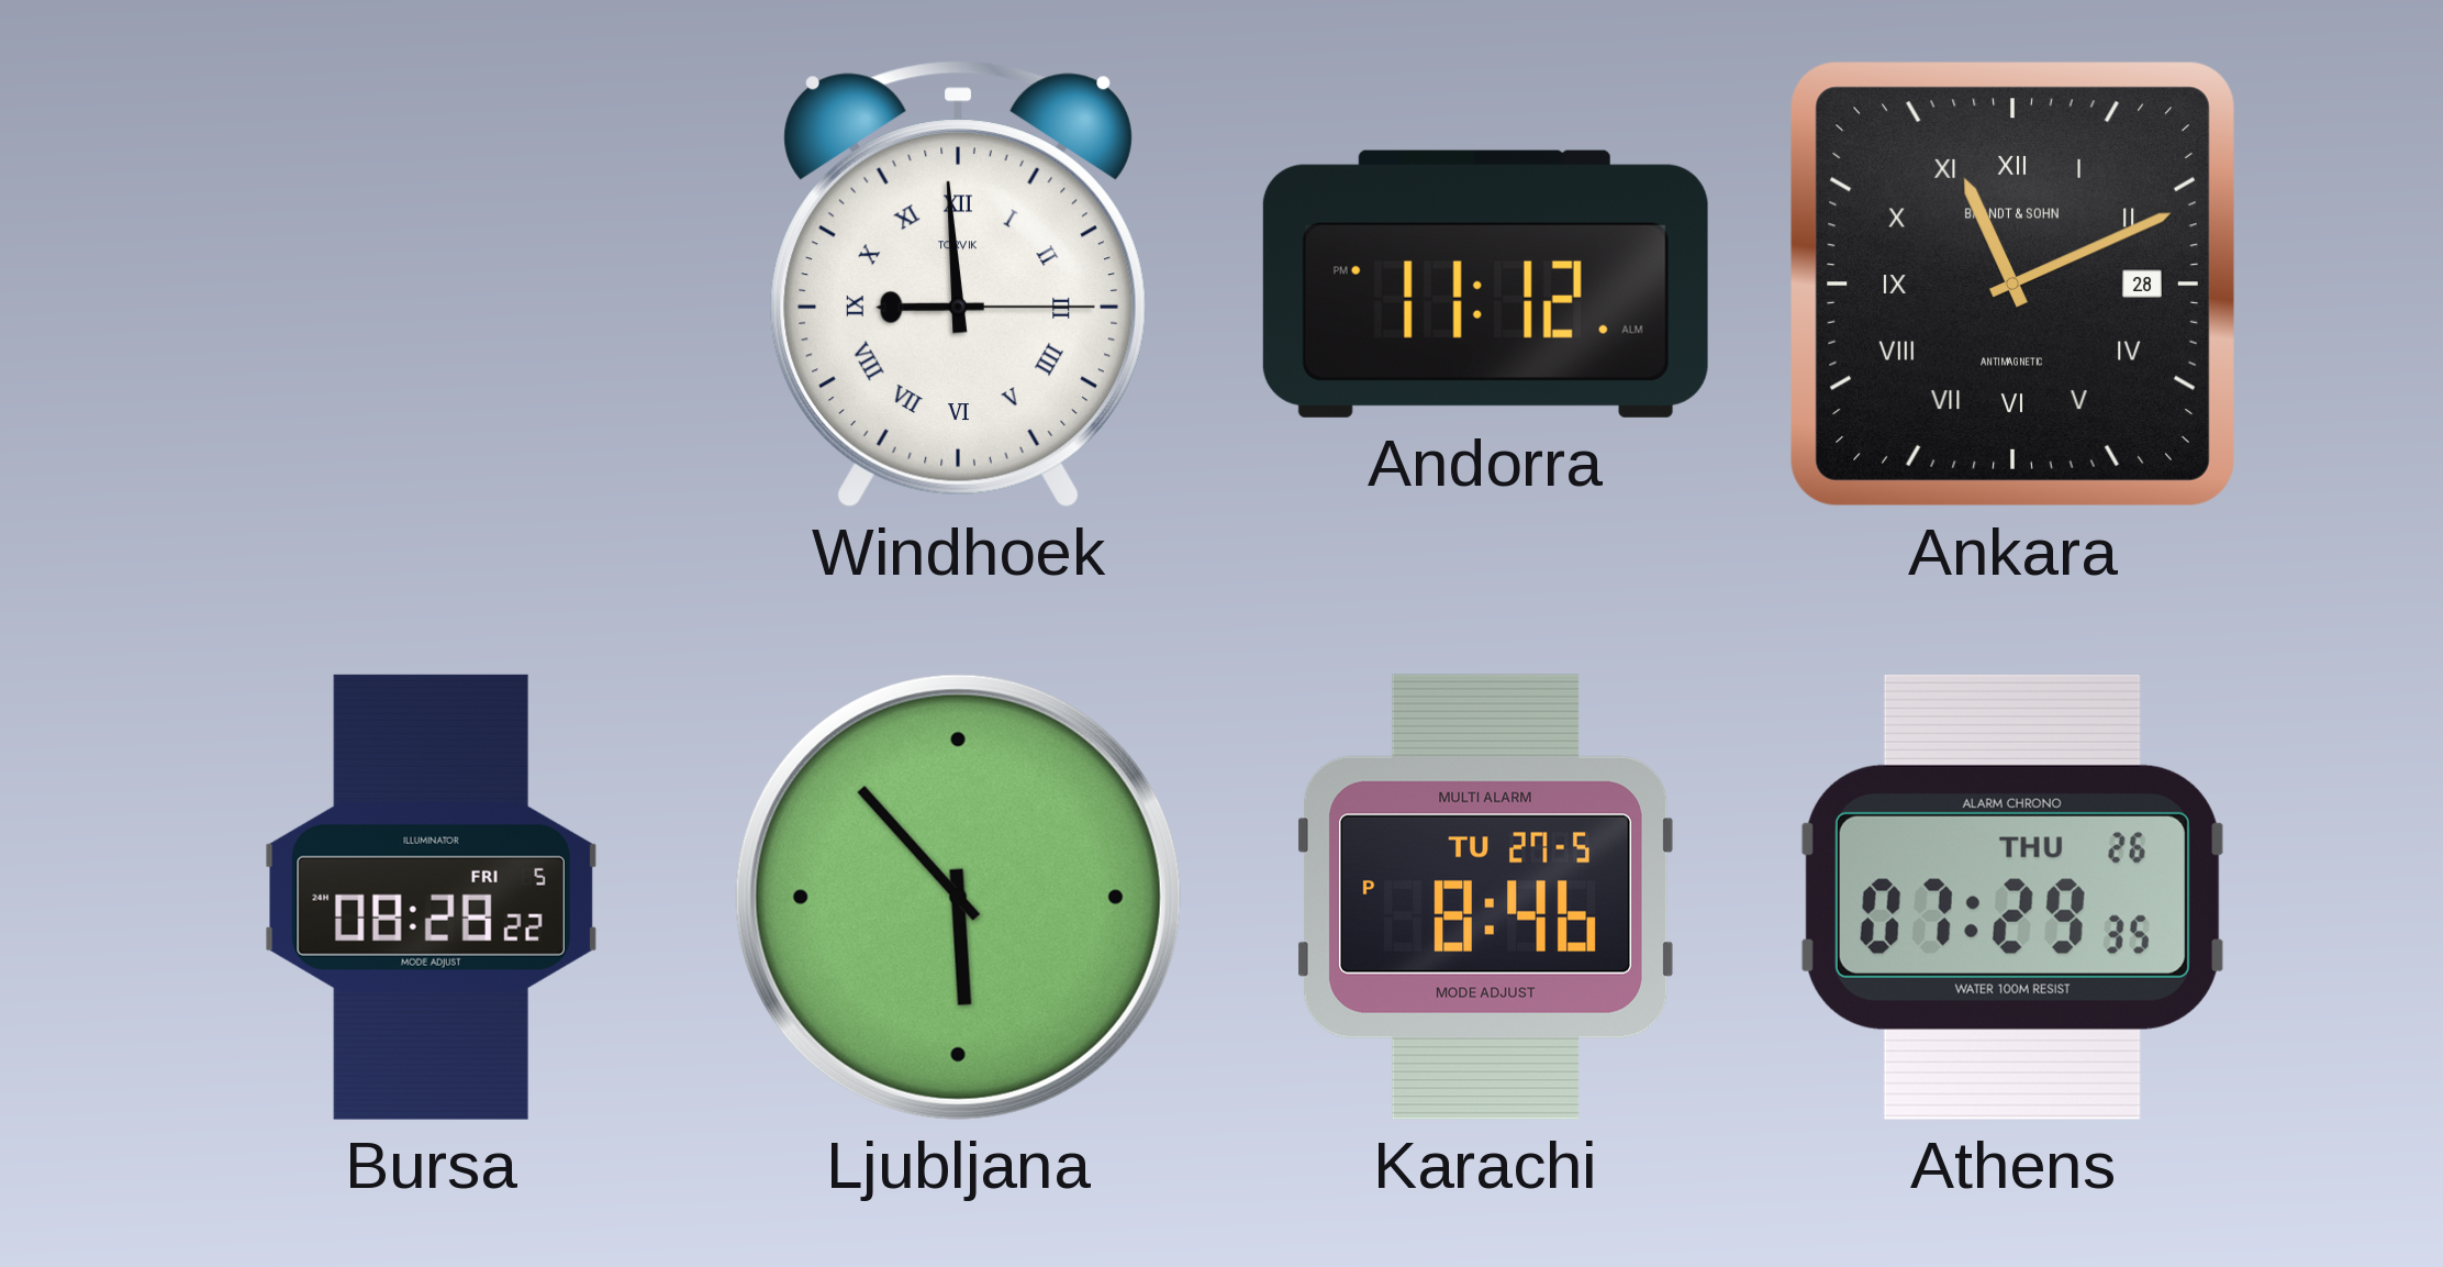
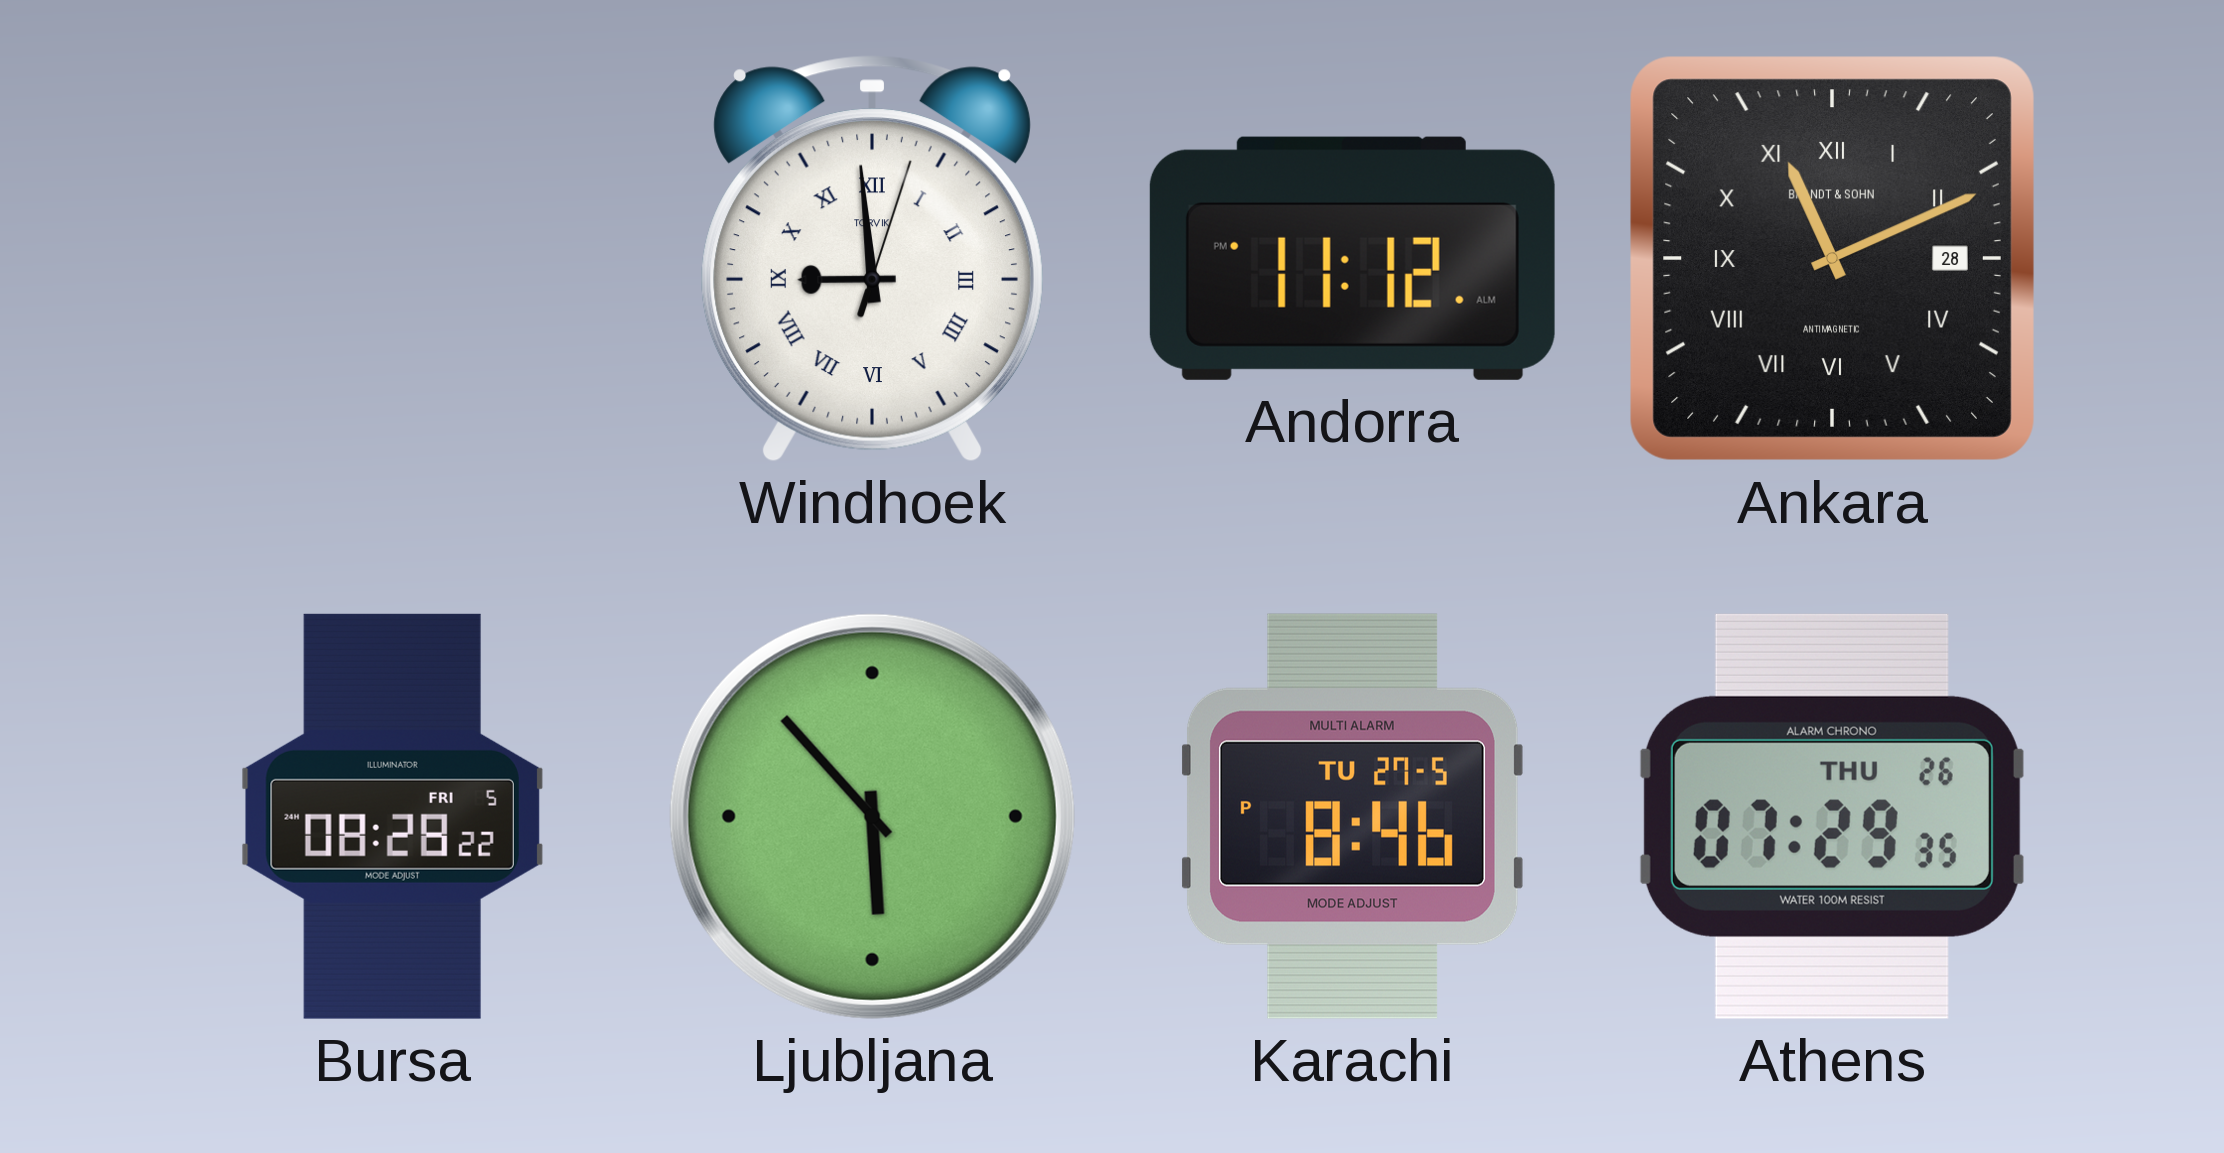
Windhoek: 8:59:15 -> 8:59:03
